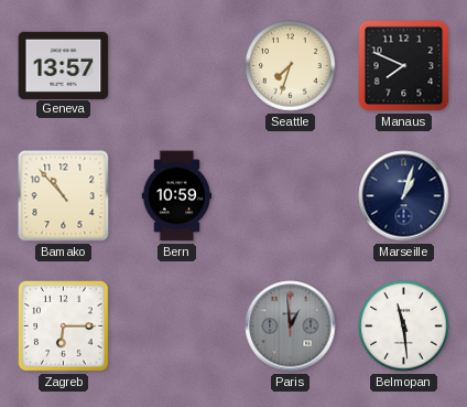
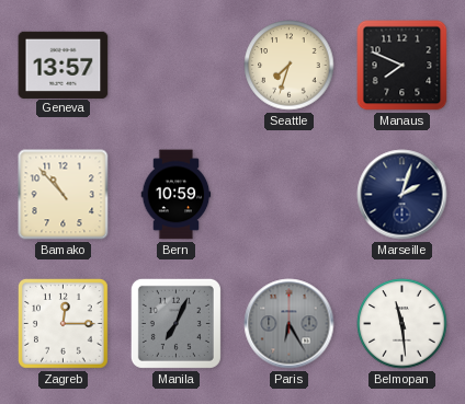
Marseille: 1:03 -> 2:03
Zagreb: 6:15 -> 12:15
Manila: none -> 7:04
Paris: 12:59 -> 6:25
